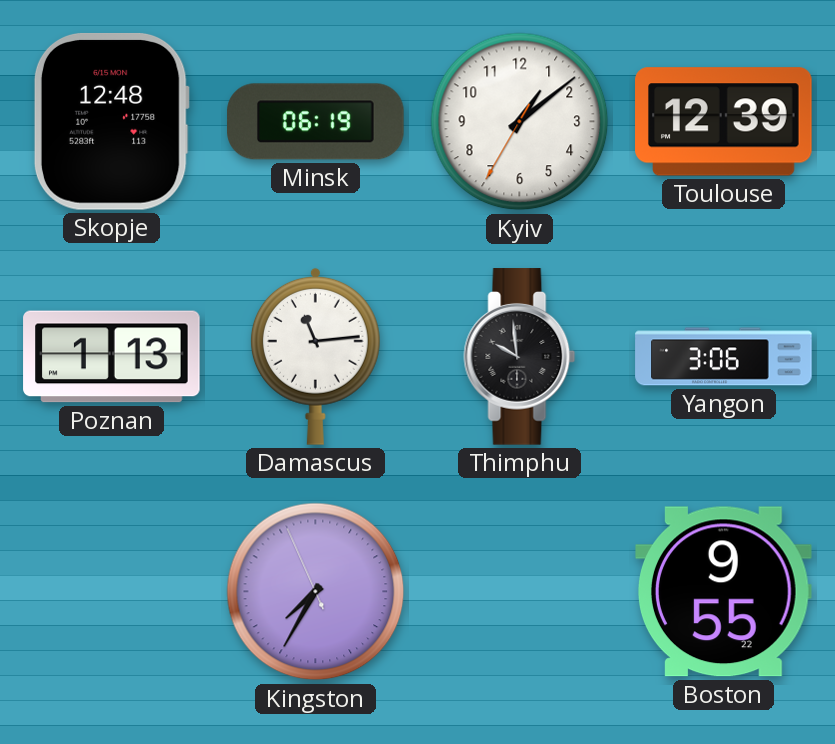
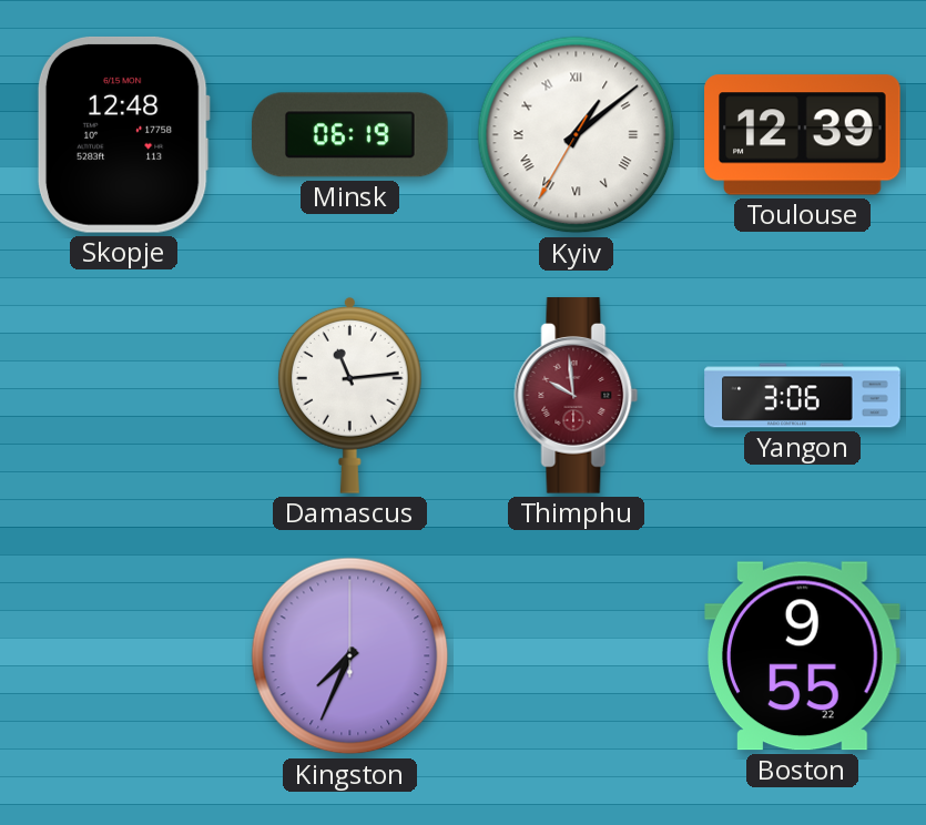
Kyiv numerals: Arabic -> Roman
Poznan: 1:13 -> none
Thimphu dial: black -> burgundy
Kingston: 7:34:56 -> 7:34:00
